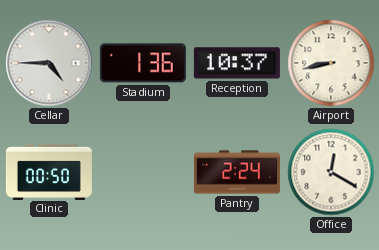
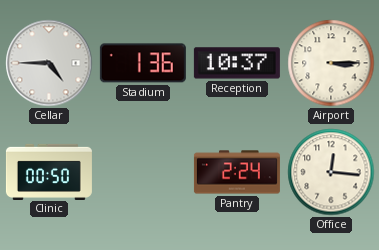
Airport: 8:43 -> 3:15
Office: 12:20 -> 12:16
